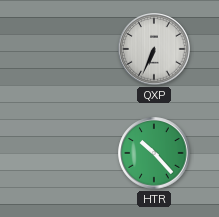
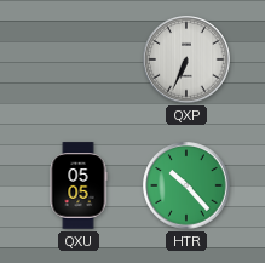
QXU: none -> 05:05
